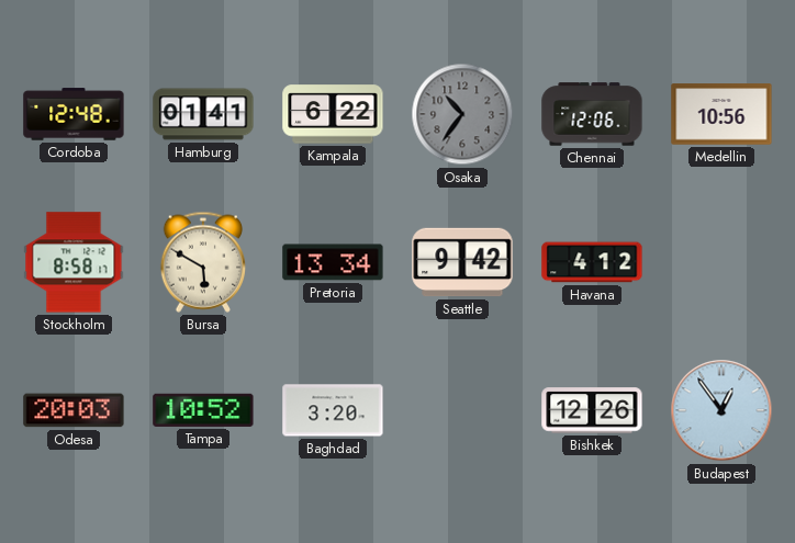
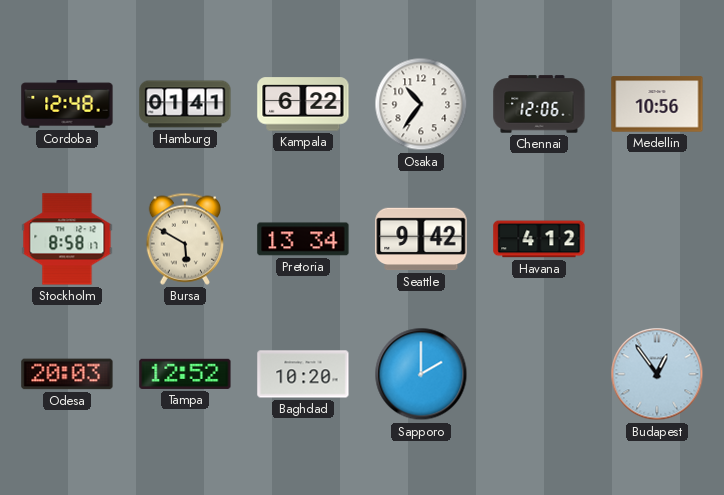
Osaka dial: grey -> white
Tampa: 10:52 -> 12:52
Baghdad: 3:20 -> 10:20
Sapporo: none -> 2:00
Bishkek: 12:26 -> none
